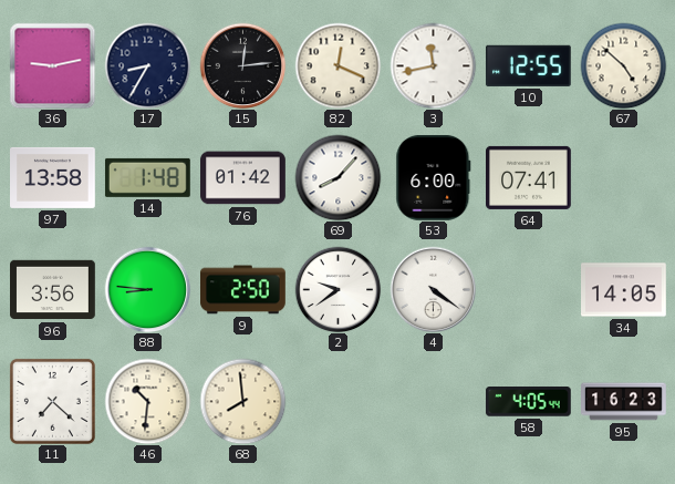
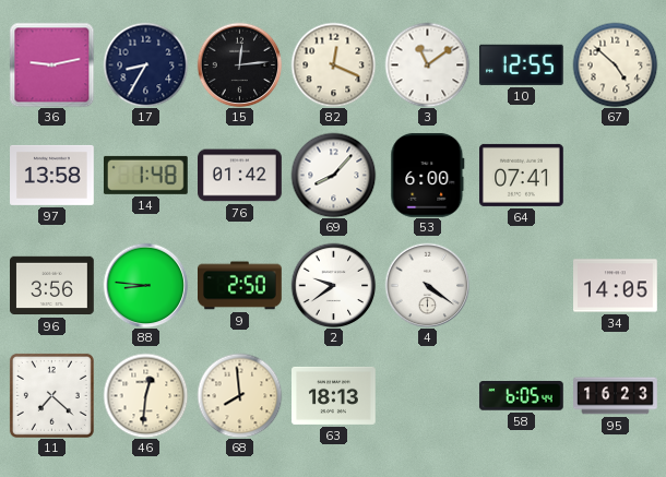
3: 11:43 -> 11:09
46: 10:31 -> 12:31
63: none -> 18:13
58: 4:05 -> 6:05
